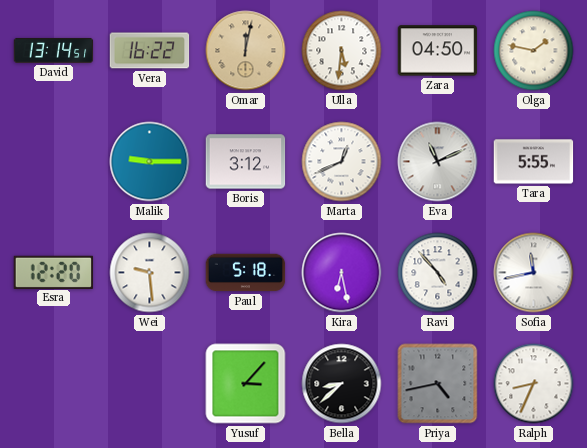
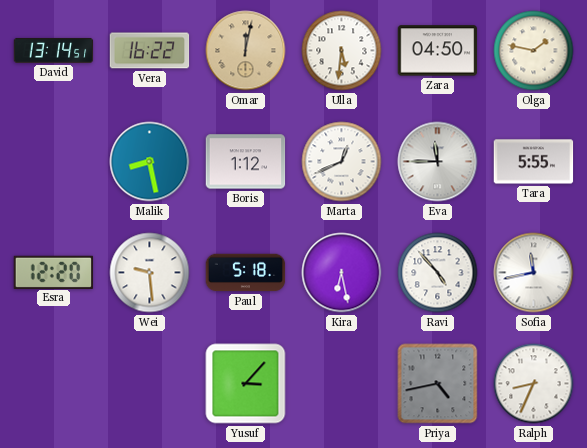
Malik: 9:15 -> 8:28
Boris: 3:12 -> 1:12
Eva: 11:11 -> 11:45
Bella: 8:38 -> none
